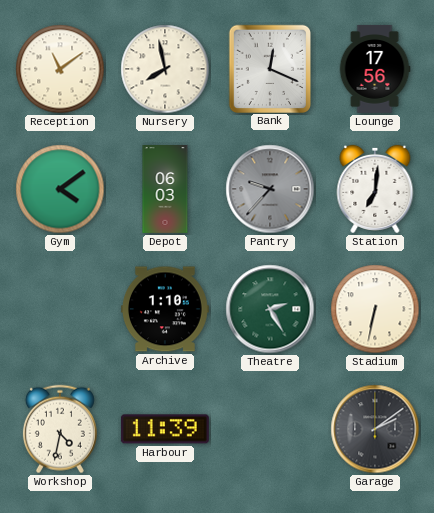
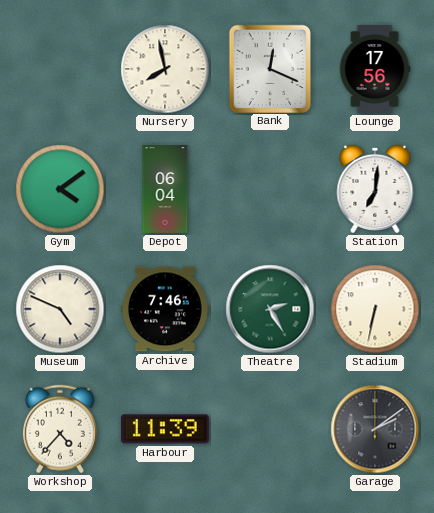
Reception: 11:09 -> none
Depot: 06:03 -> 06:04
Pantry: 9:37 -> none
Museum: none -> 4:49
Archive: 1:10 -> 7:46
Workshop: 4:32 -> 4:37
